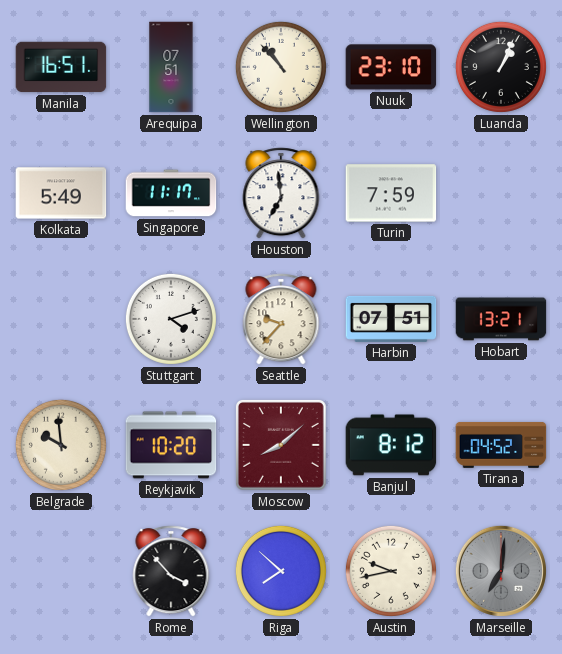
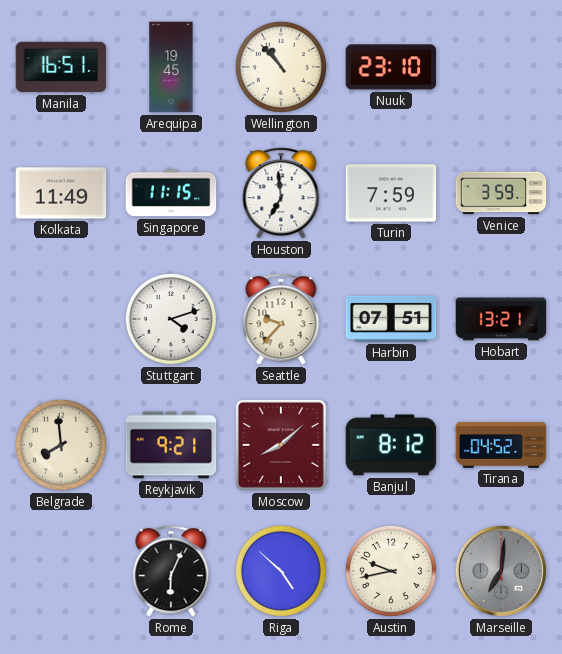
Arequipa: 07:51 -> 19:45
Luanda: 1:04 -> none
Kolkata: 5:49 -> 11:49
Singapore: 11:17 -> 11:15
Venice: none -> 3:59
Belgrade: 9:59 -> 7:59
Reykjavik: 10:20 -> 9:21
Rome: 3:53 -> 6:04
Riga: 7:52 -> 4:52
